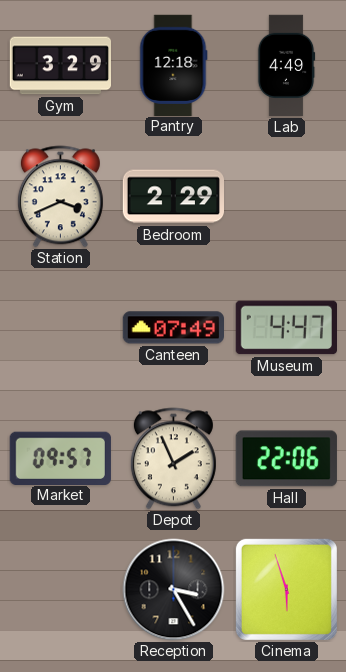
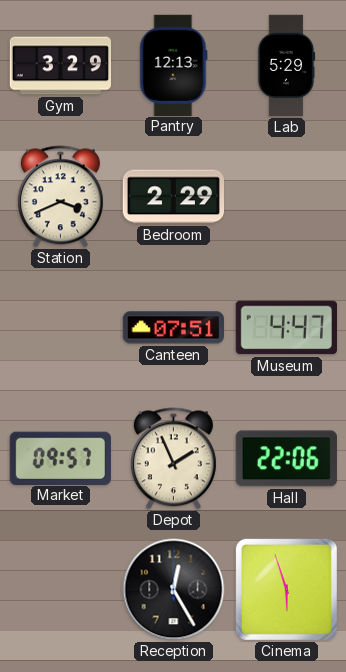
Pantry: 12:18 -> 12:13
Lab: 4:49 -> 5:29
Canteen: 07:49 -> 07:51
Reception: 3:25 -> 12:25
